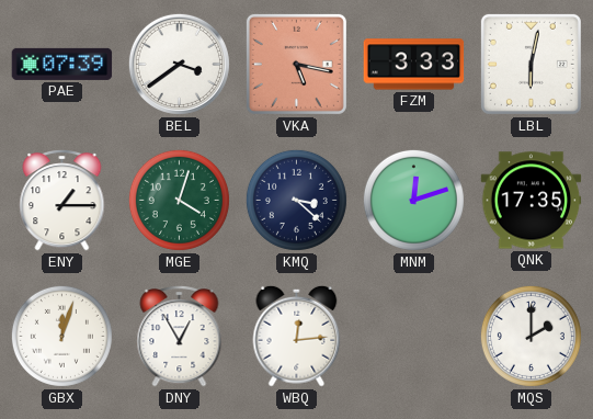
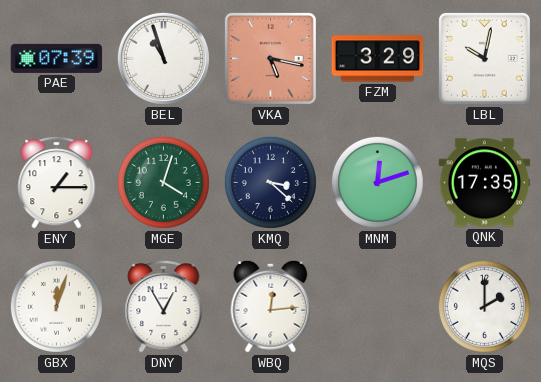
BEL: 3:39 -> 10:57
FZM: 3:33 -> 3:29
LBL: 6:02 -> 10:02
